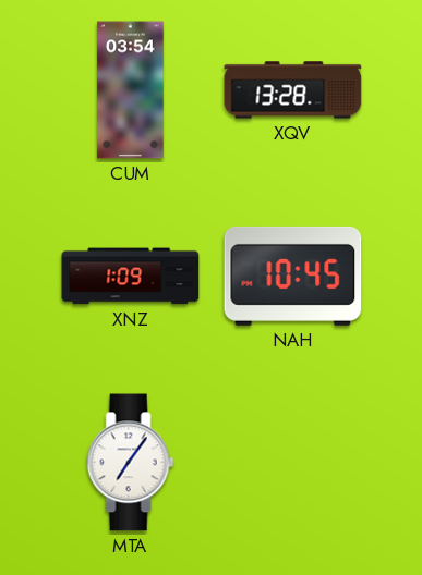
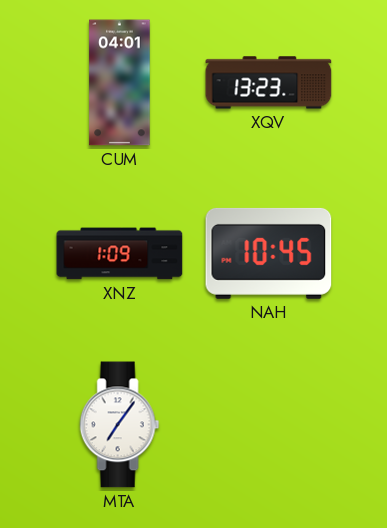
CUM: 03:54 -> 04:01
XQV: 13:28 -> 13:23
